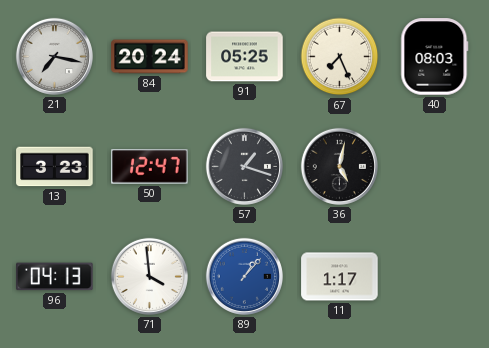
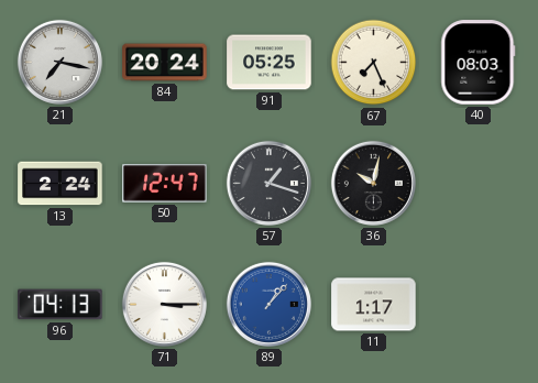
13: 3:23 -> 2:24
36: 5:02 -> 10:02
71: 3:59 -> 3:15
